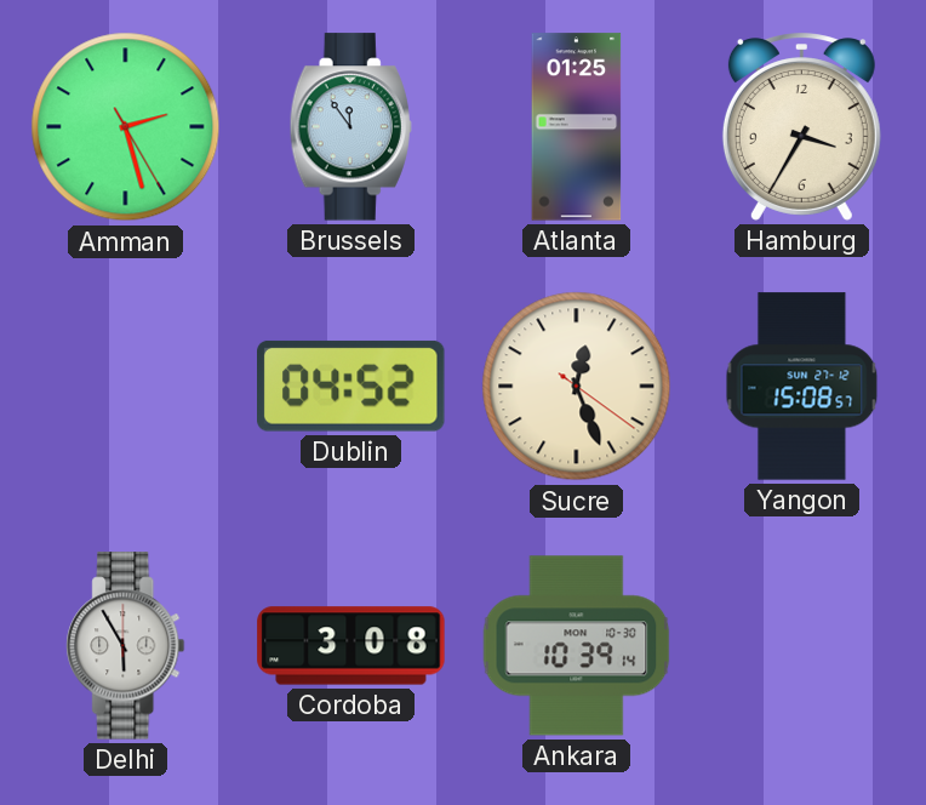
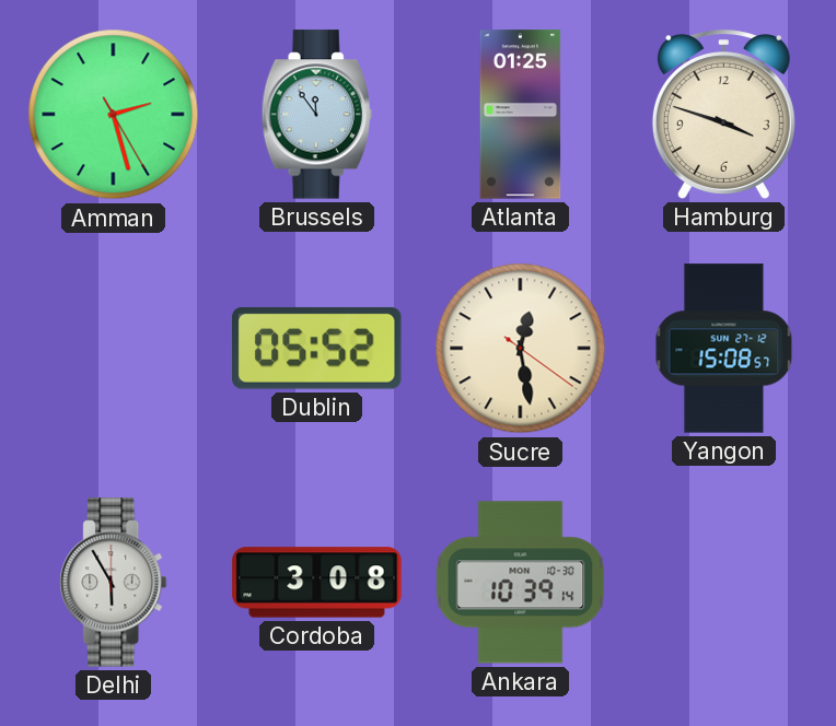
Hamburg: 3:35 -> 3:48
Dublin: 04:52 -> 05:52
Sucre: 12:26 -> 12:28
